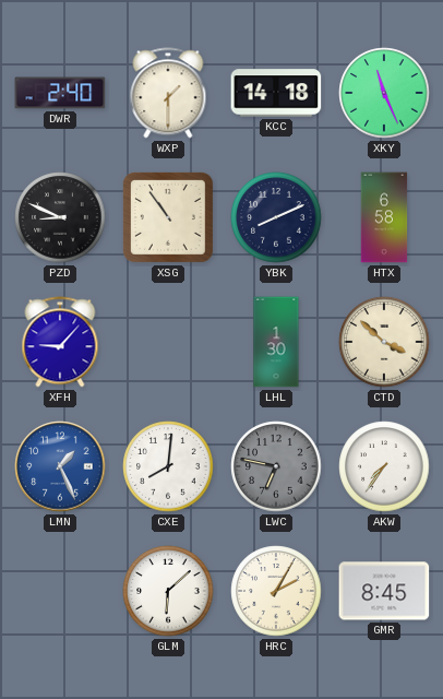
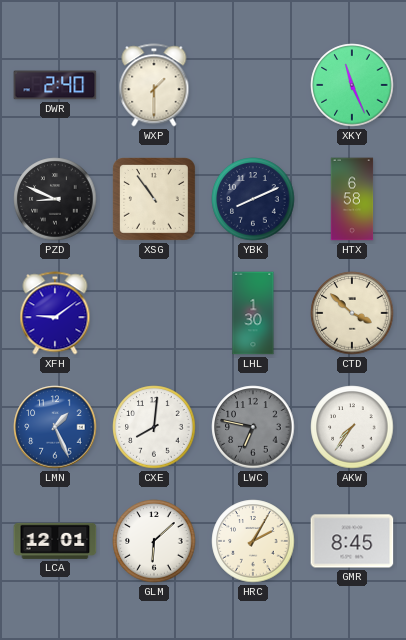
KCC: 14:18 -> none
XFH: 9:07 -> 9:09
LCA: none -> 12:01
